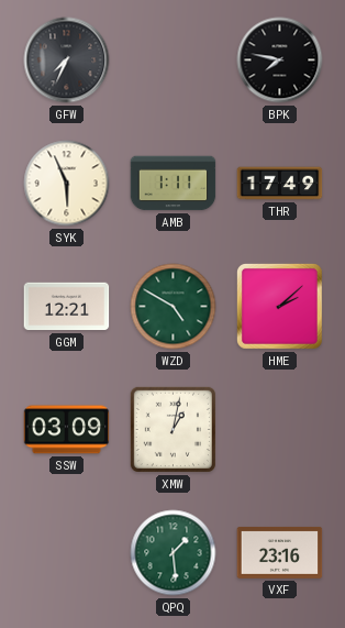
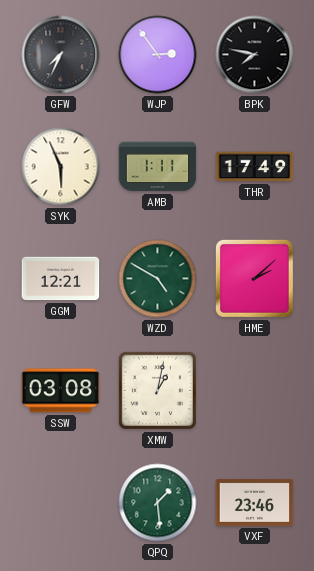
WJP: none -> 2:54
SSW: 03:09 -> 03:08
VXF: 23:16 -> 23:46
